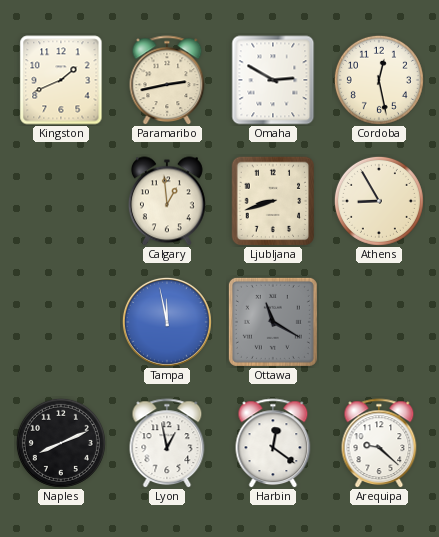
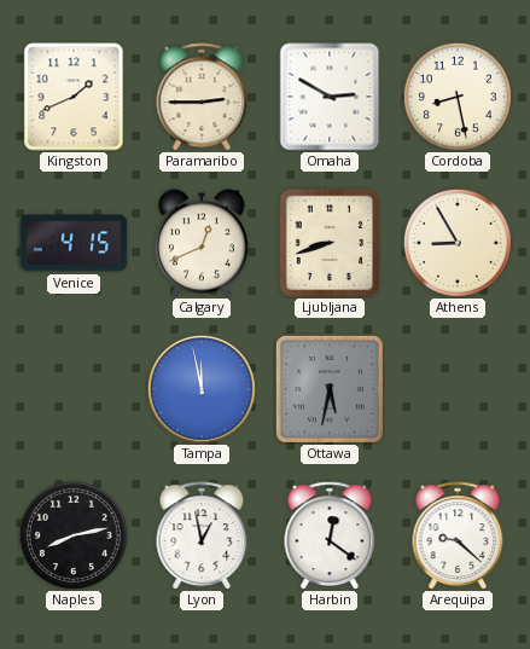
Paramaribo: 2:43 -> 2:45
Cordoba: 12:28 -> 8:28
Venice: none -> 4:15
Calgary: 12:59 -> 12:41
Ottawa: 11:20 -> 5:32
Naples: 8:11 -> 8:13
